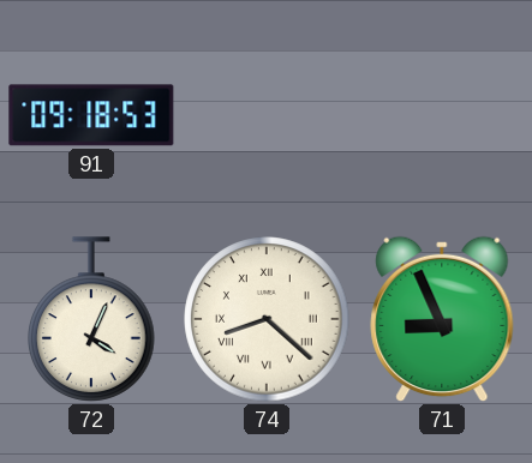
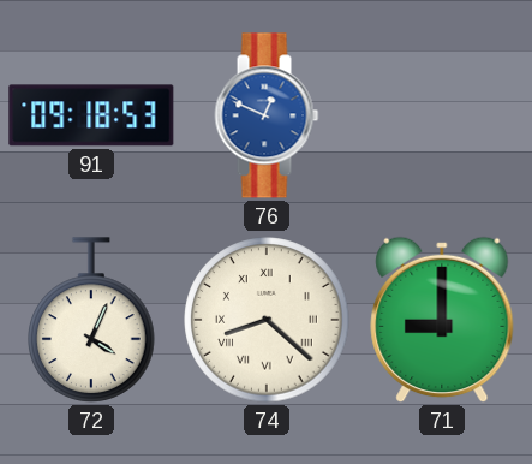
76: none -> 12:49
71: 8:56 -> 9:00
